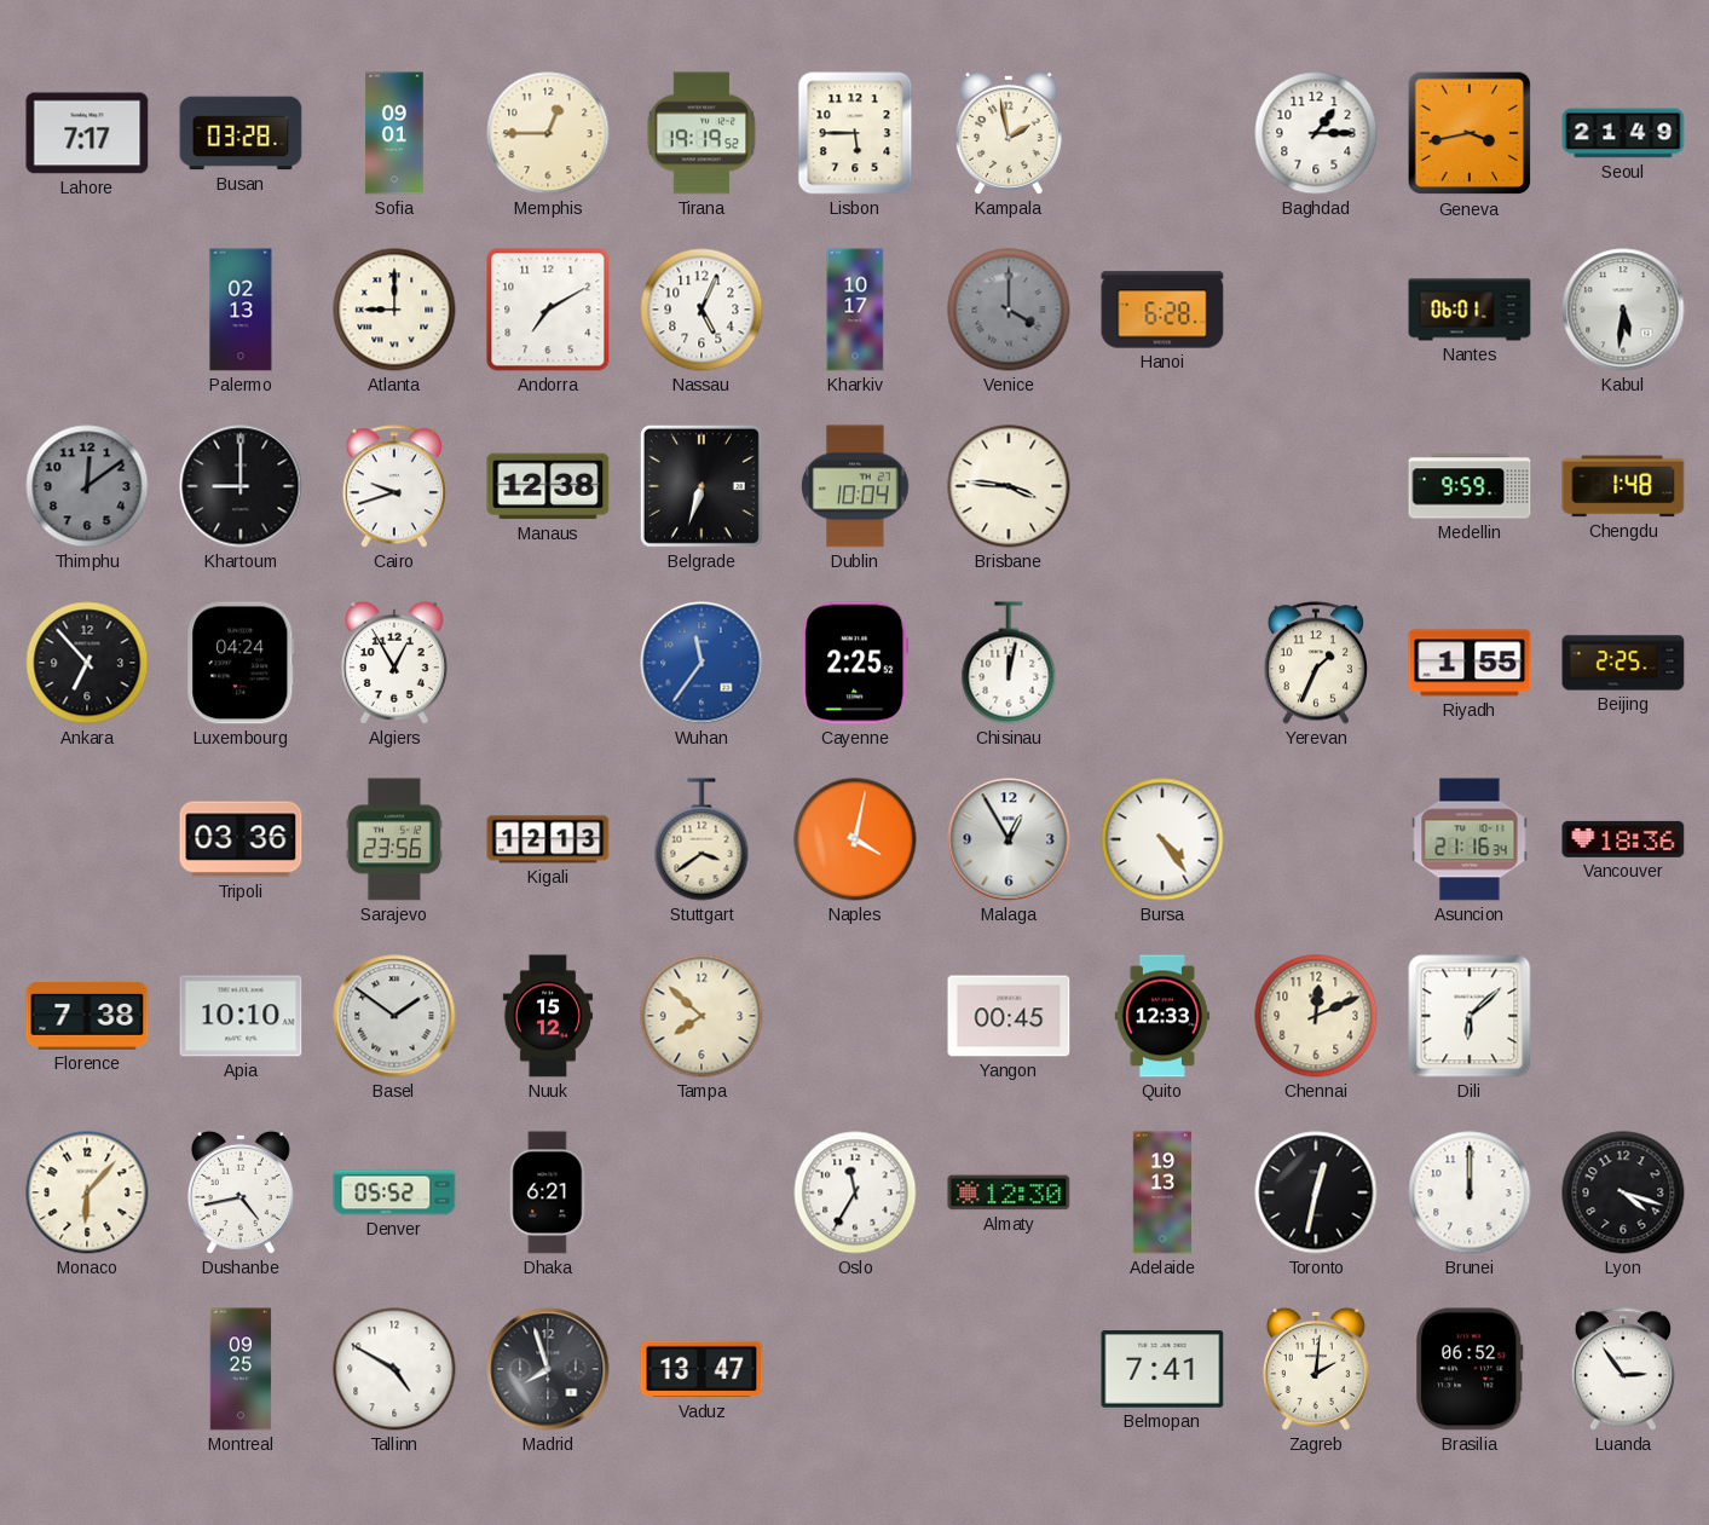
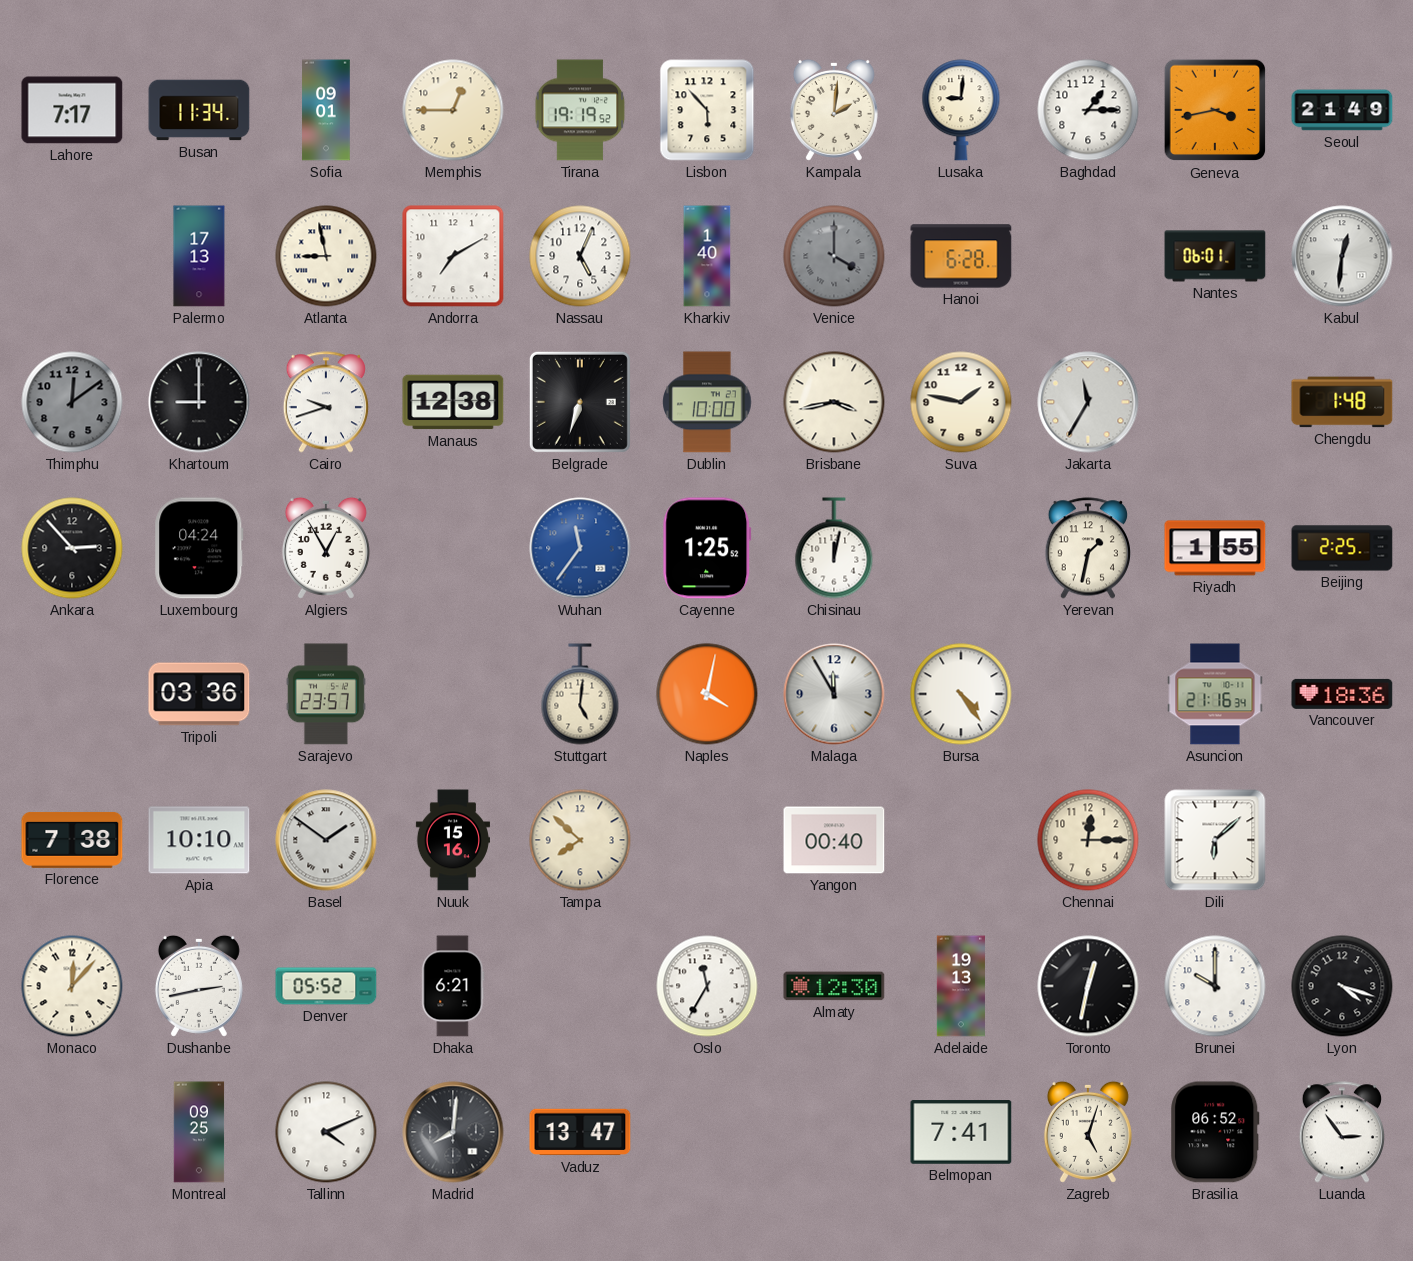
Busan: 03:28 -> 11:34
Lisbon: 5:45 -> 5:53
Kampala: 1:58 -> 2:01
Lusaka: none -> 9:01
Palermo: 02:13 -> 17:13
Atlanta: 9:00 -> 8:58
Kharkiv: 10:17 -> 1:40
Kabul: 5:31 -> 12:31
Dublin: 10:04 -> 10:00
Brisbane: 3:46 -> 3:43
Suva: none -> 1:47
Jakarta: none -> 11:35
Medellin: 9:59 -> none
Ankara: 6:53 -> 2:53
Cayenne: 2:25 -> 1:25
Yerevan: 1:34 -> 1:32
Sarajevo: 23:56 -> 23:57
Kigali: 12:13 -> none
Stuttgart: 3:39 -> 5:01
Malaga: 12:55 -> 11:55
Nuuk: 15:12 -> 15:16
Yangon: 00:45 -> 00:40
Quito: 12:33 -> none
Chennai: 12:11 -> 12:15
Monaco: 6:07 -> 12:07
Dushanbe: 4:43 -> 2:43
Brunei: 12:00 -> 10:00
Tallinn: 4:50 -> 4:11
Madrid: 7:57 -> 8:01
Zagreb: 2:01 -> 5:03
